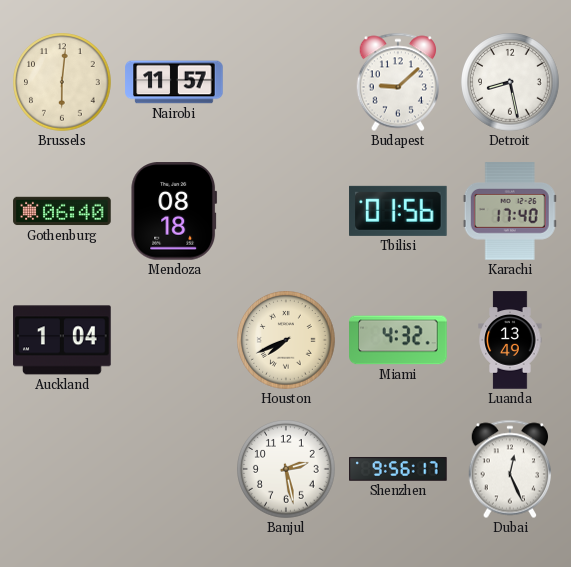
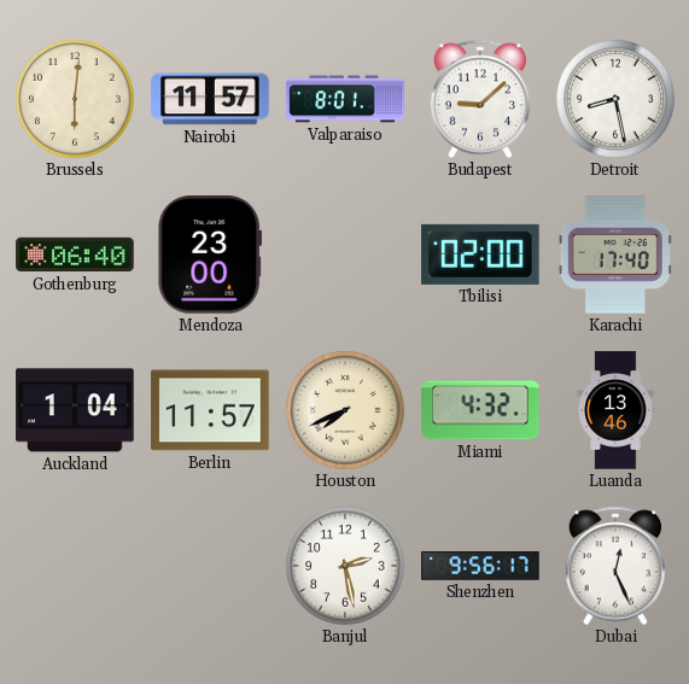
Valparaiso: none -> 8:01
Mendoza: 08:18 -> 23:00
Tbilisi: 01:56 -> 02:00
Berlin: none -> 11:57
Luanda: 13:49 -> 13:46
